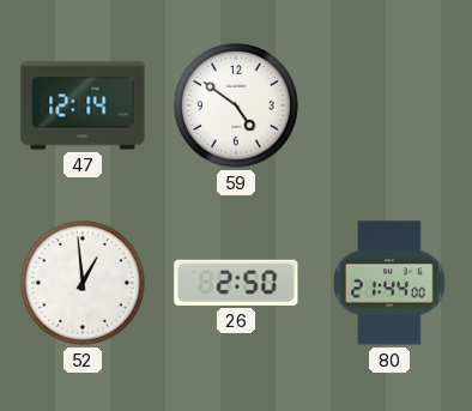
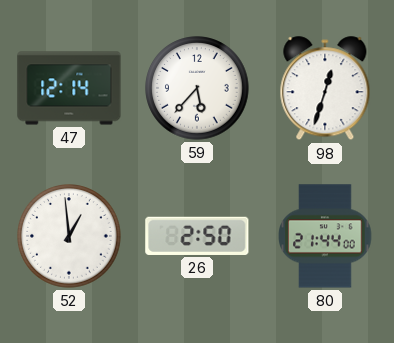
59: 4:51 -> 5:37
98: none -> 12:33
